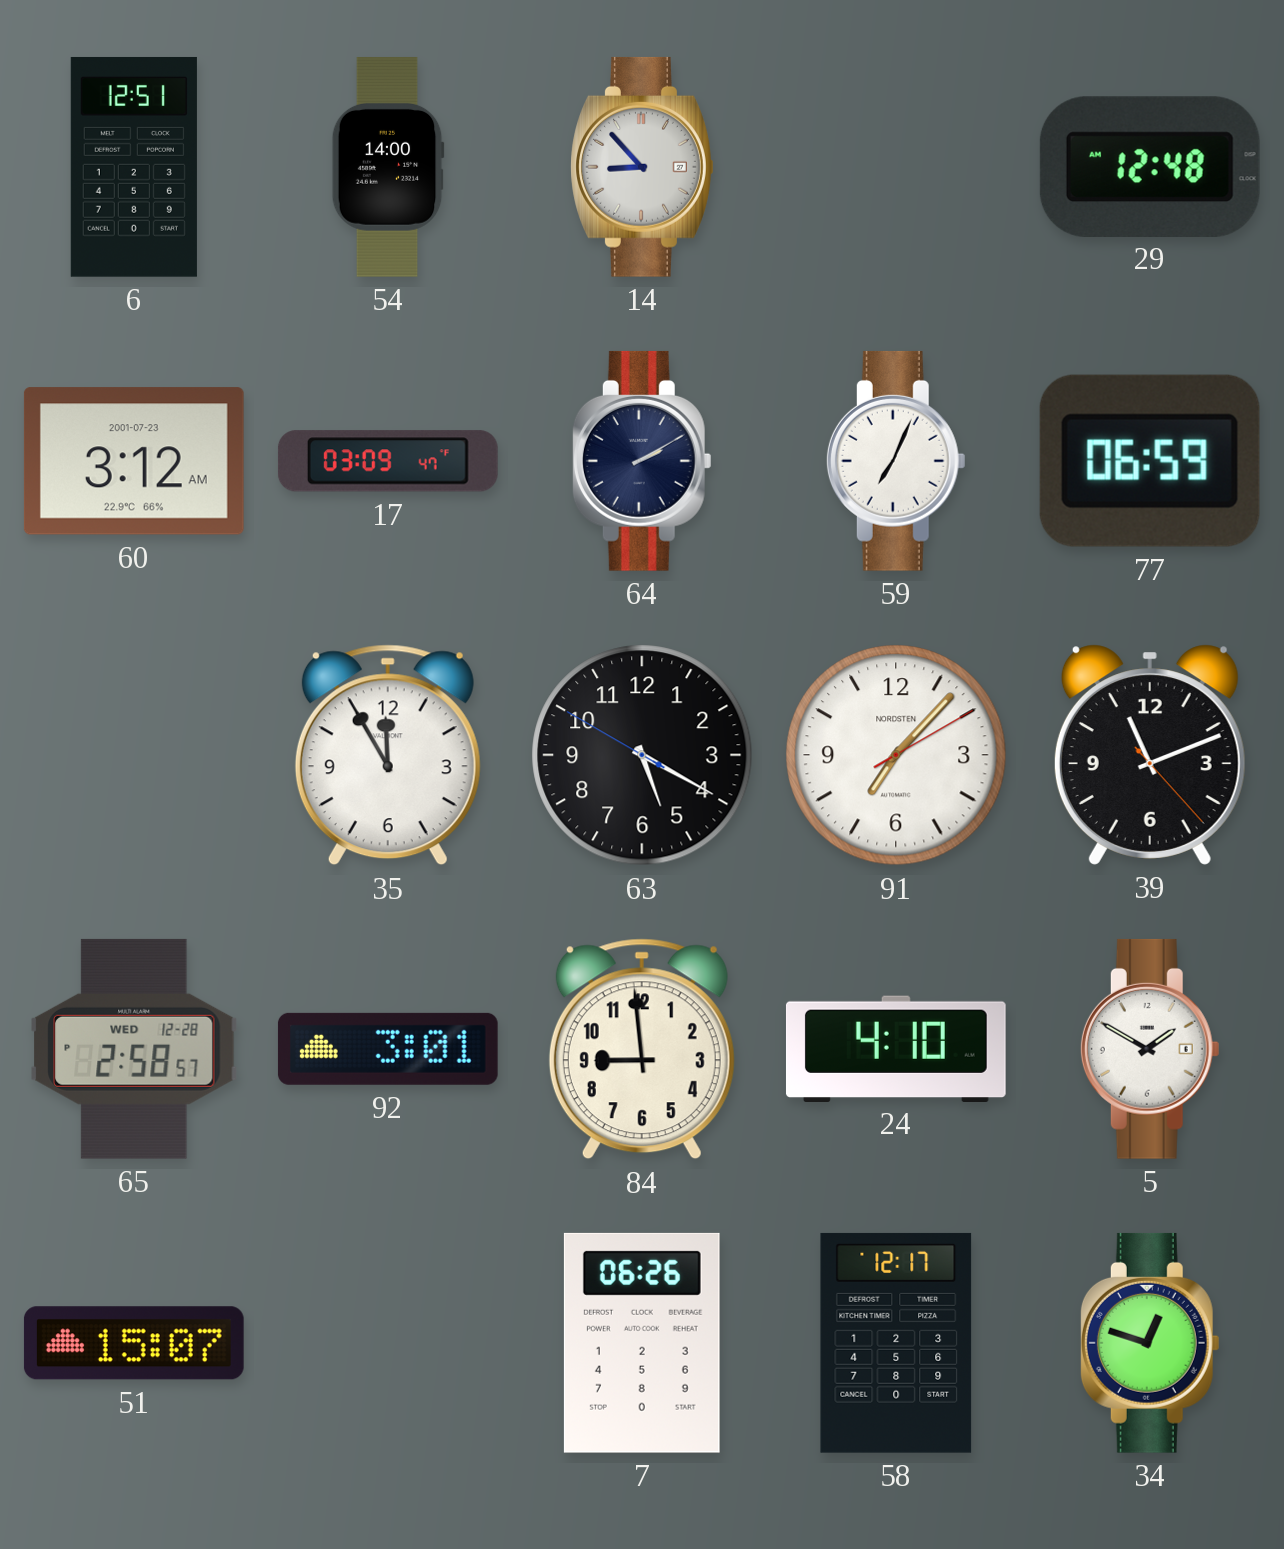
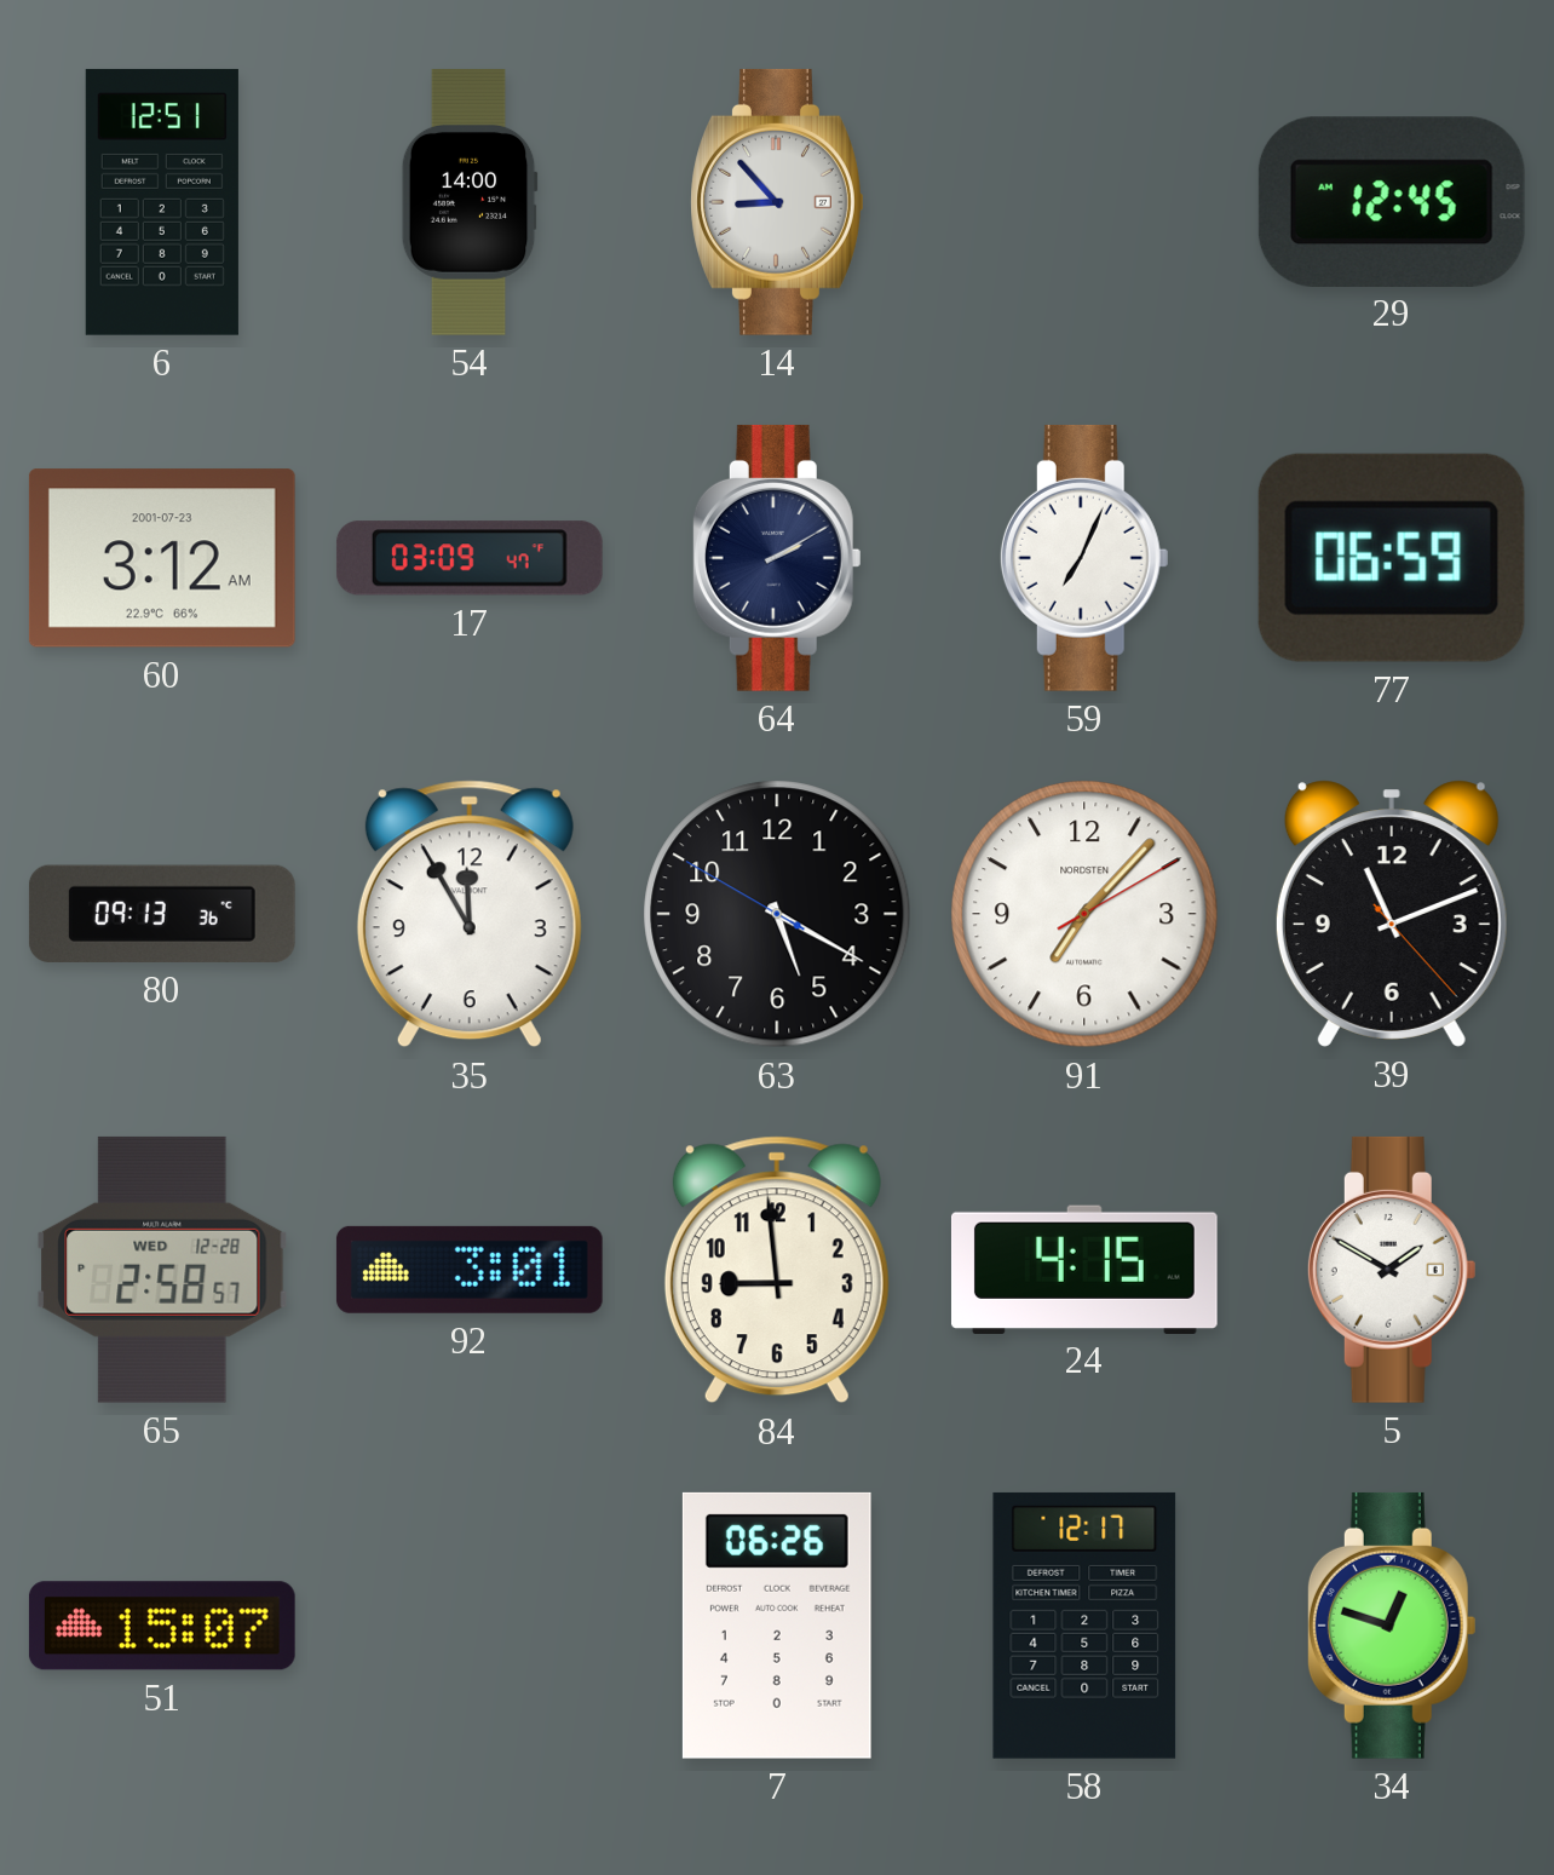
29: 12:48 -> 12:45
80: none -> 09:13
24: 4:10 -> 4:15
